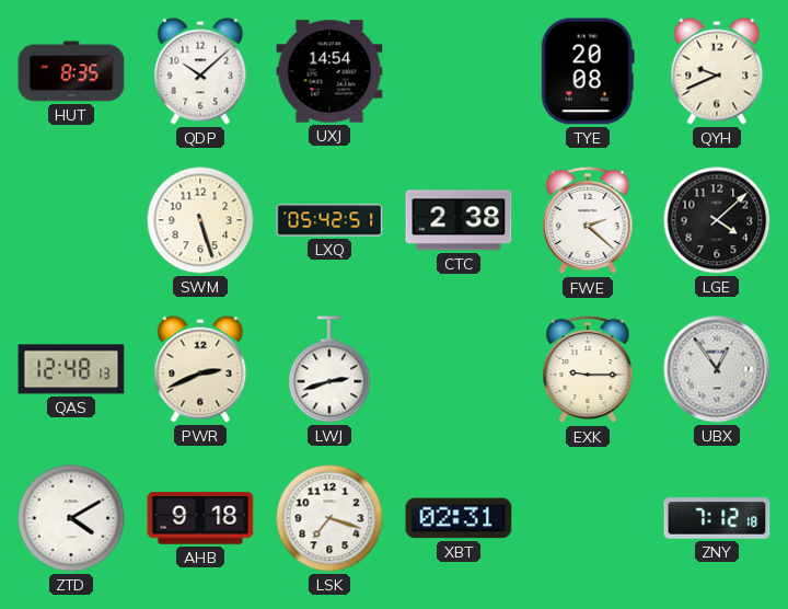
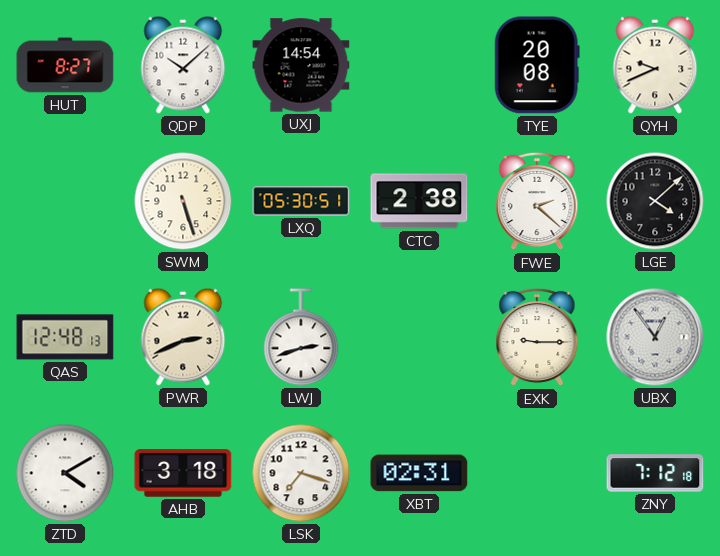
HUT: 8:35 -> 8:27
LXQ: 05:42 -> 05:30
AHB: 9:18 -> 3:18
